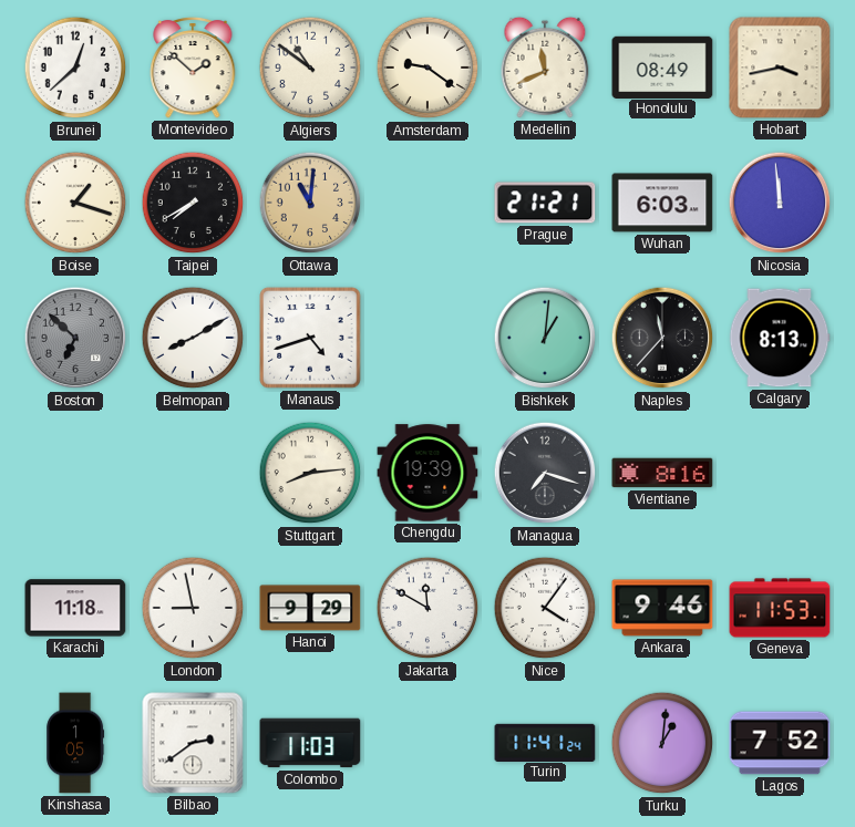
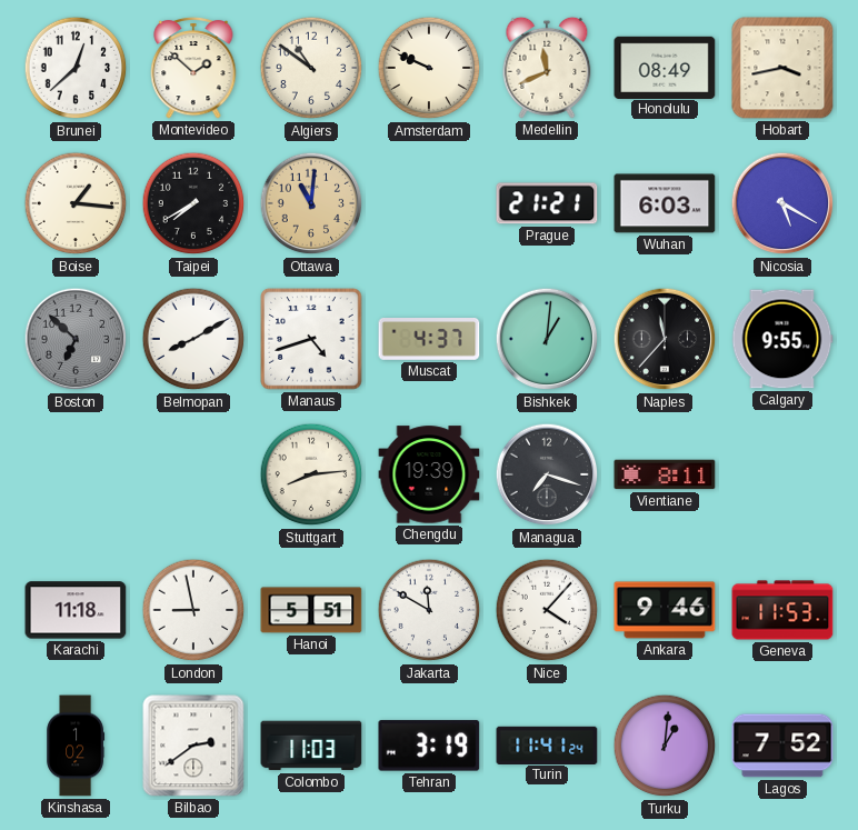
Amsterdam: 9:21 -> 9:49
Boise: 1:18 -> 1:16
Nicosia: 11:59 -> 5:20
Muscat: none -> 4:37
Calgary: 8:13 -> 9:55
Vientiane: 8:16 -> 8:11
Hanoi: 9:29 -> 5:51
Nice: 4:06 -> 4:07
Kinshasa: 1:05 -> 1:02
Tehran: none -> 3:19
